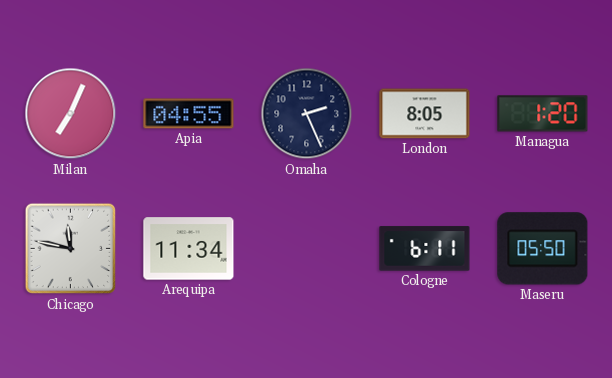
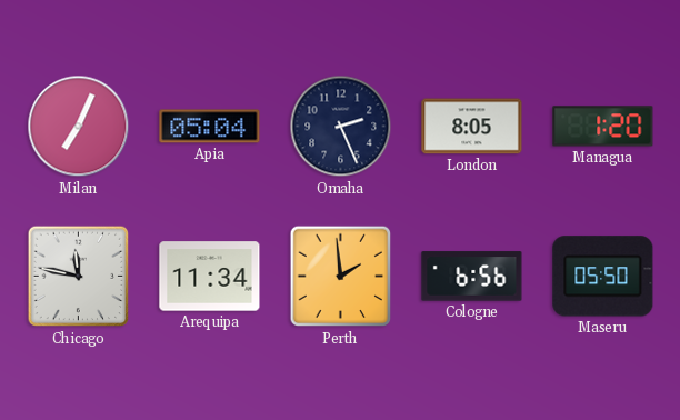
Apia: 04:55 -> 05:04
Perth: none -> 1:59
Cologne: 6:11 -> 6:56
